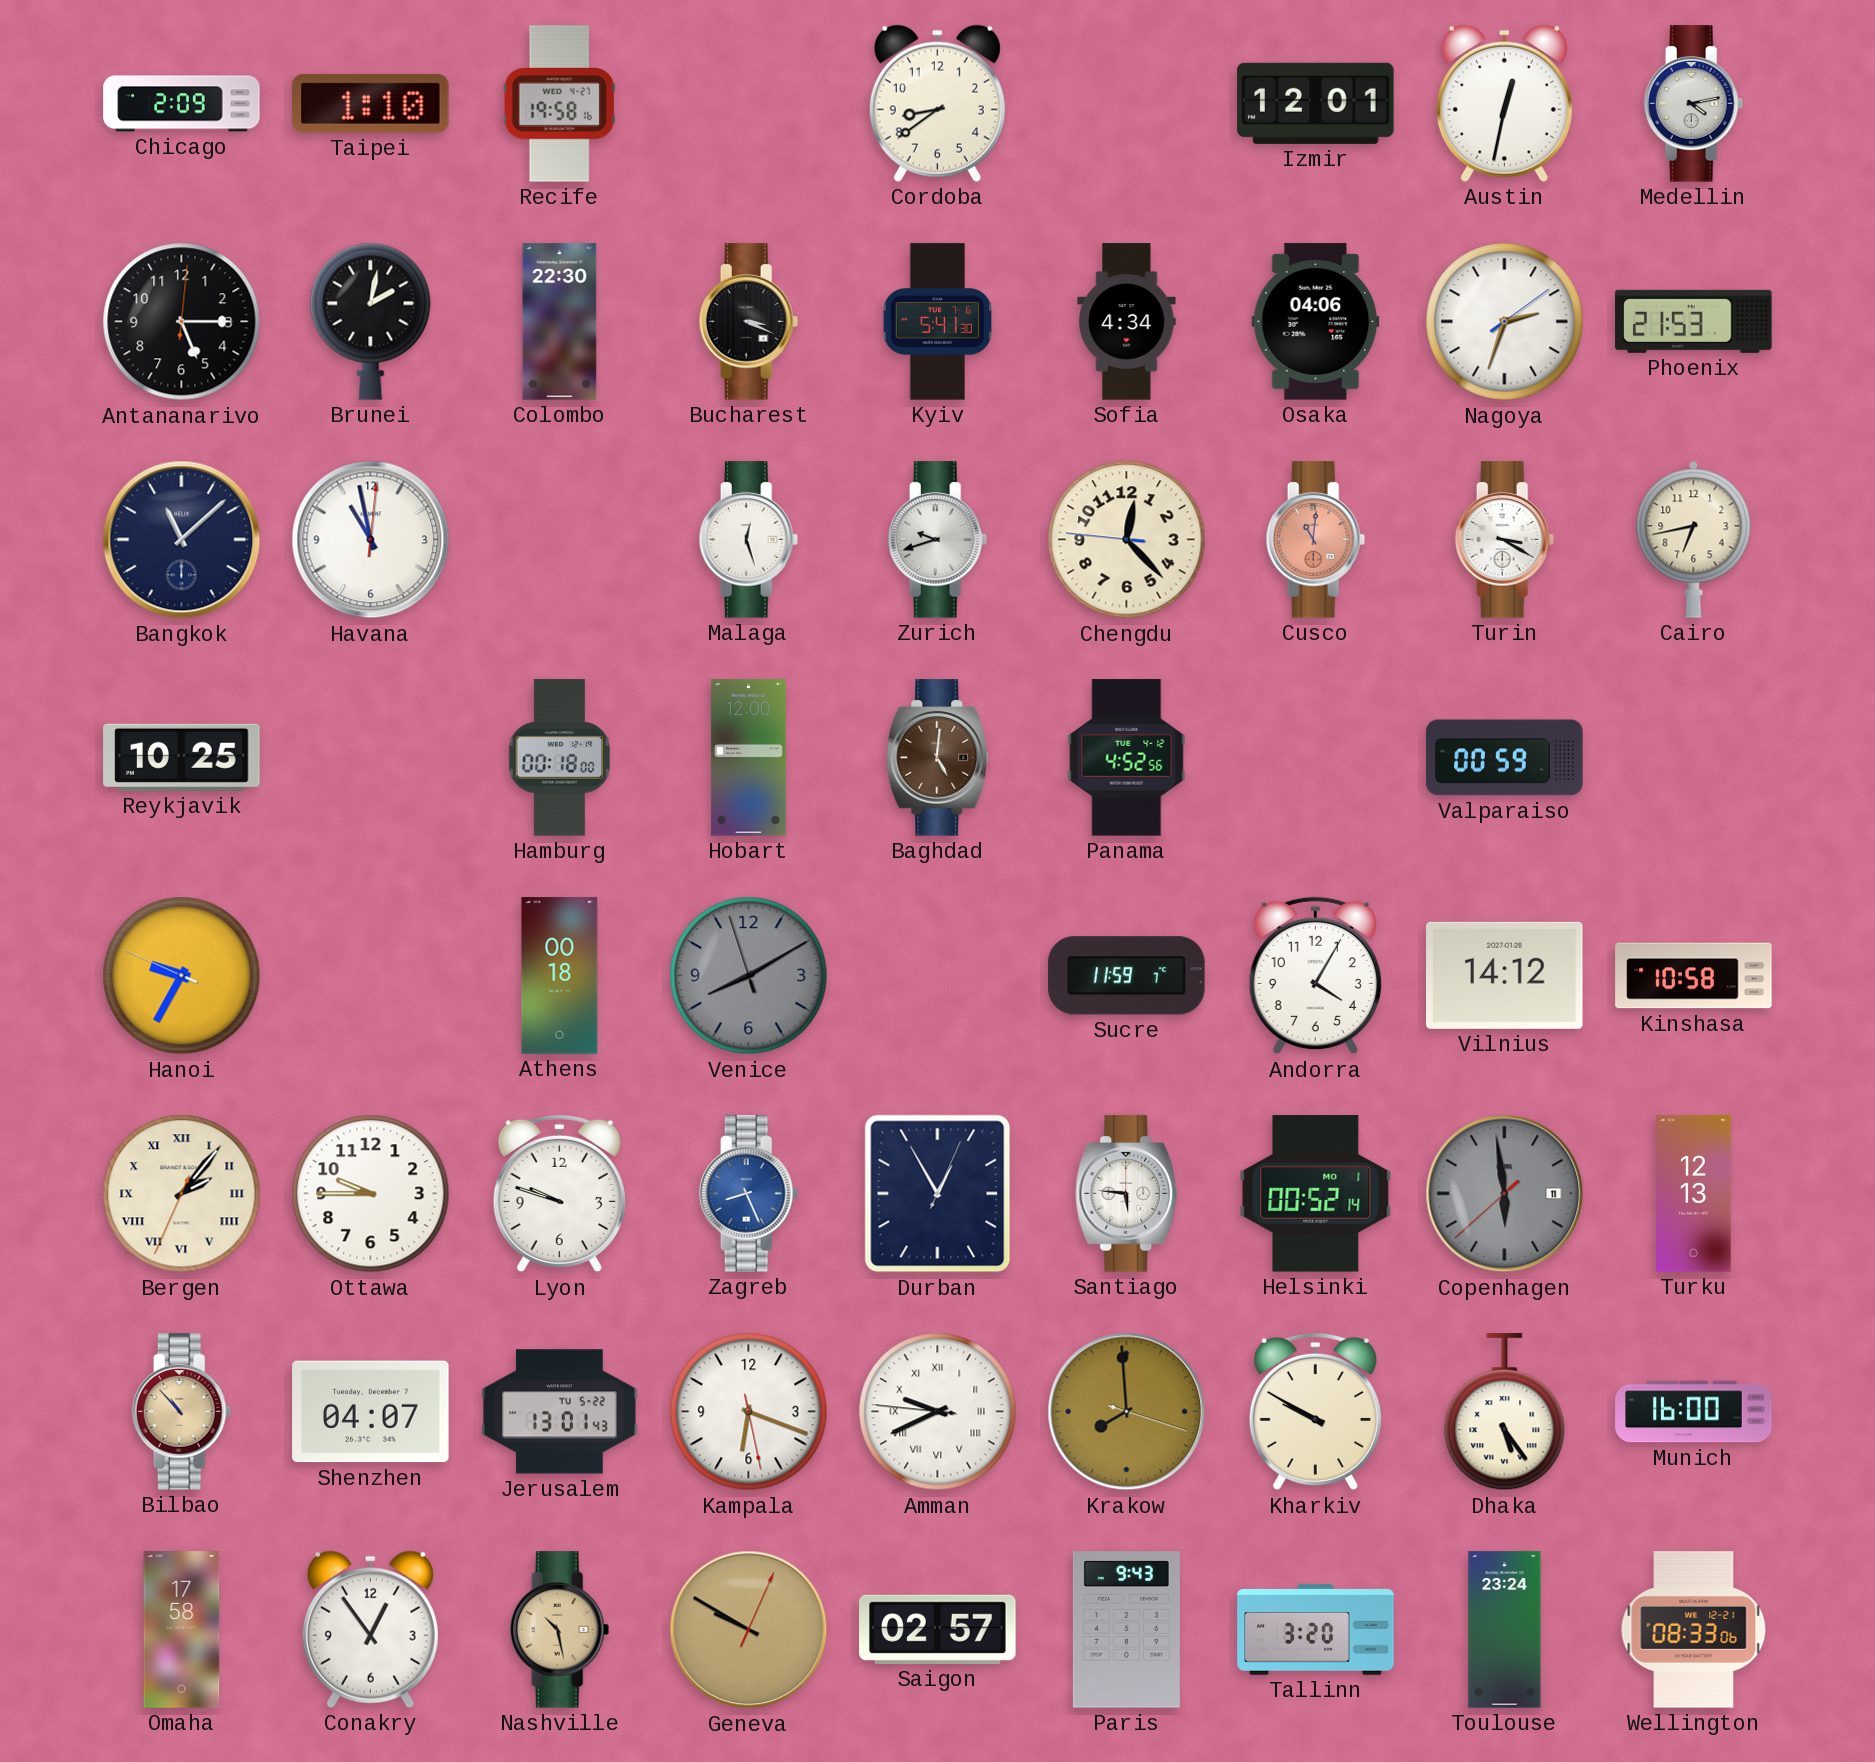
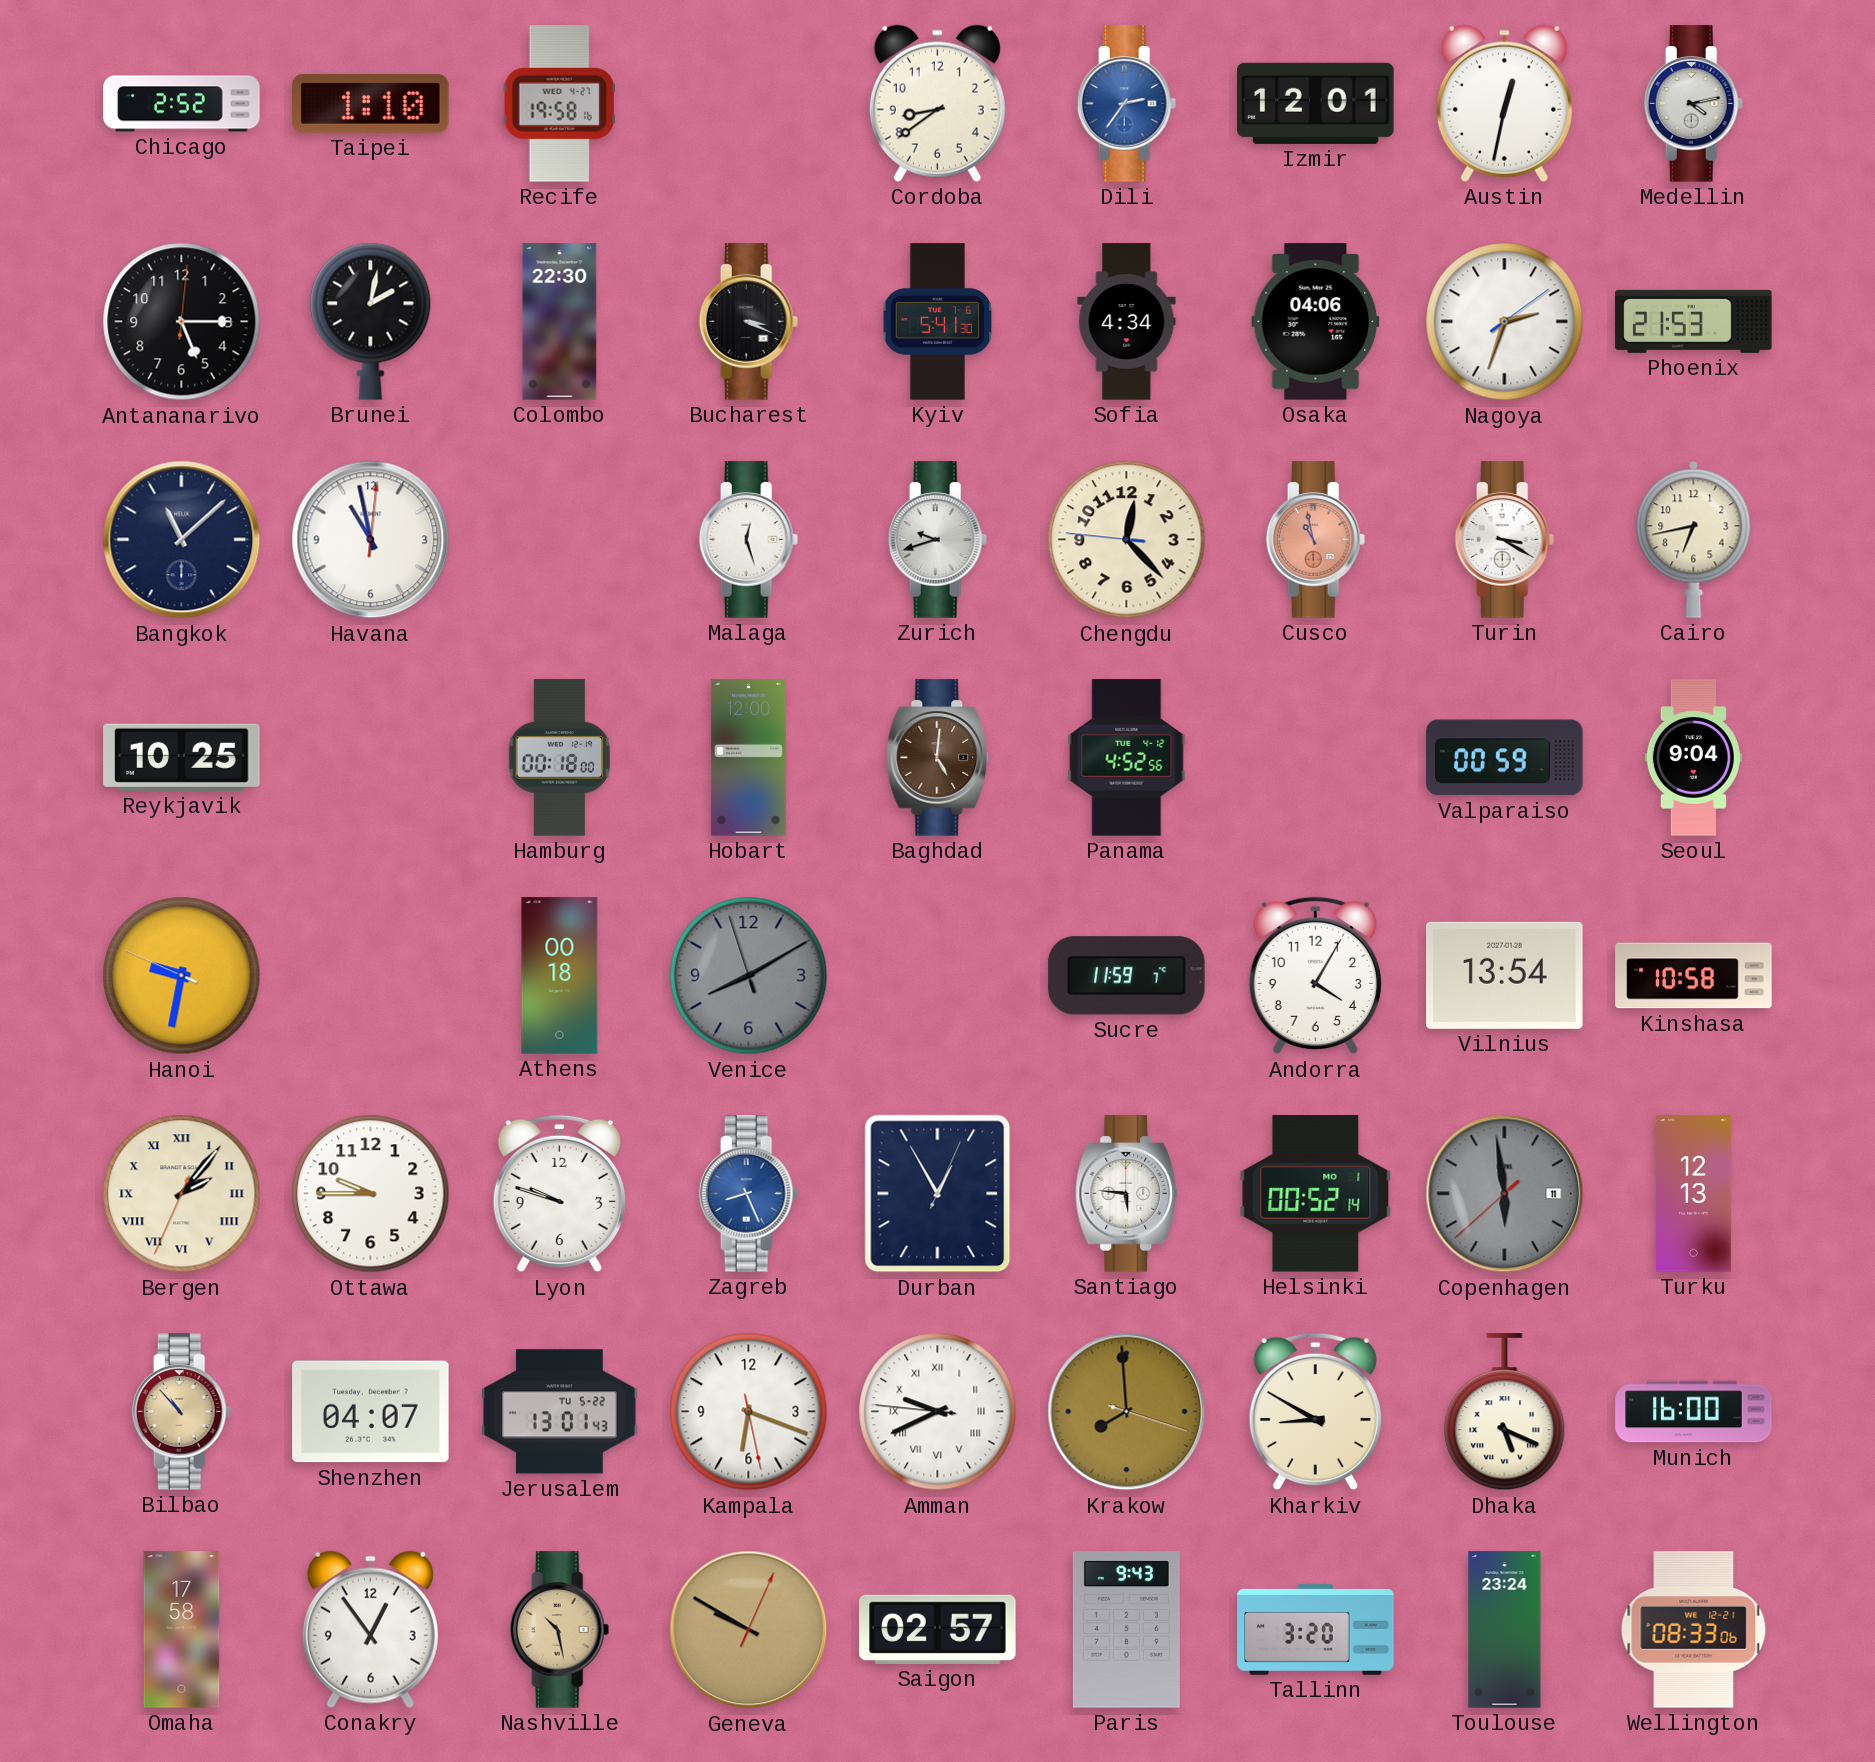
Chicago: 2:09 -> 2:52
Dili: none -> 2:36
Cusco: 11:01 -> 10:58
Seoul: none -> 9:04
Hanoi: 9:34 -> 9:31
Vilnius: 14:12 -> 13:54
Kharkiv: 9:50 -> 8:50
Dhaka: 5:24 -> 5:19
